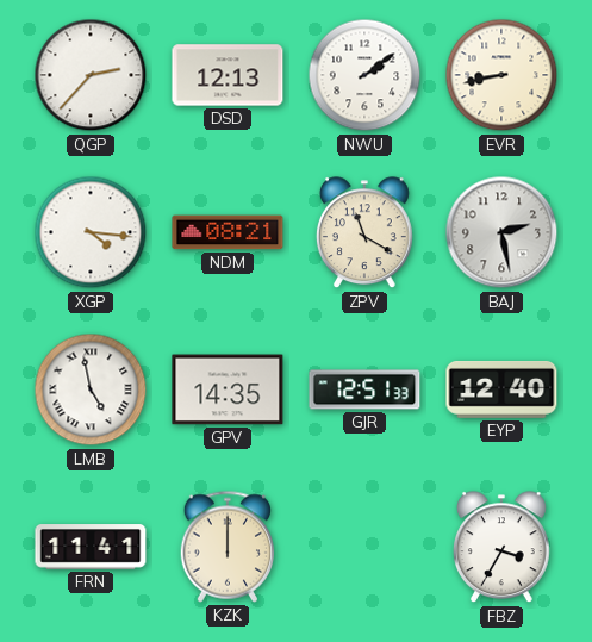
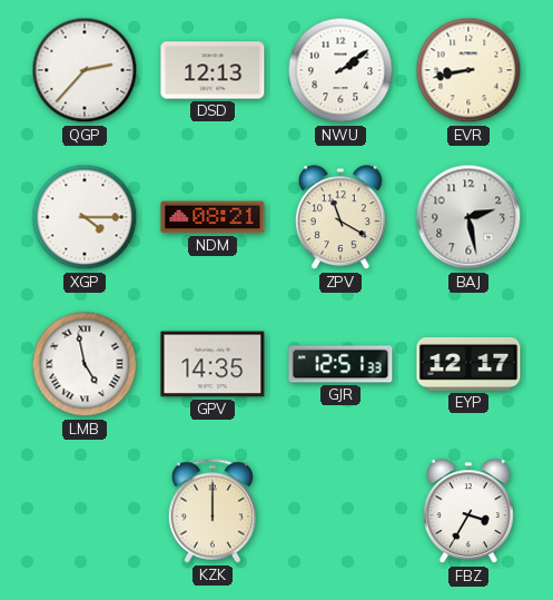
XGP: 4:16 -> 4:15
EYP: 12:40 -> 12:17
FRN: 11:41 -> none
